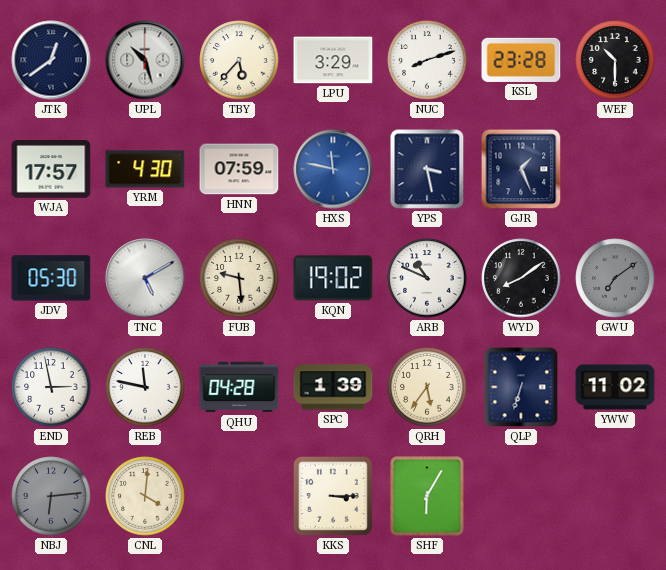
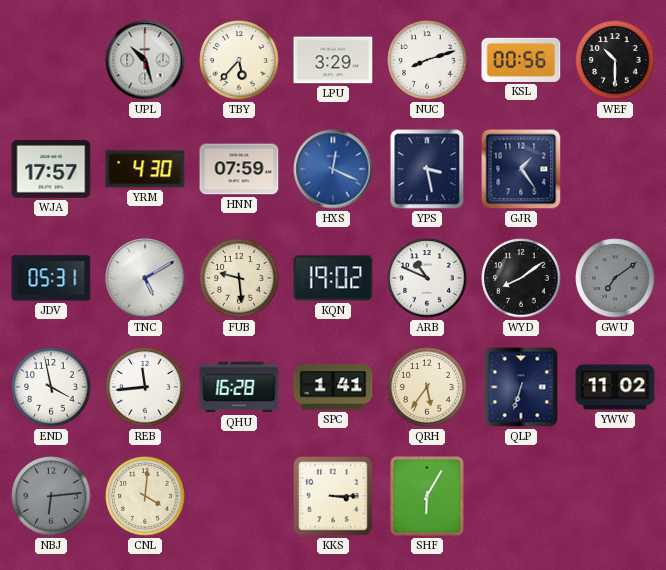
JTK: 12:39 -> none
KSL: 23:28 -> 00:56
HXS: 11:47 -> 12:19
GJR: 1:26 -> 1:24
JDV: 05:30 -> 05:31
END: 2:58 -> 3:58
REB: 11:47 -> 11:44
QHU: 04:28 -> 16:28
SPC: 1:39 -> 1:41
